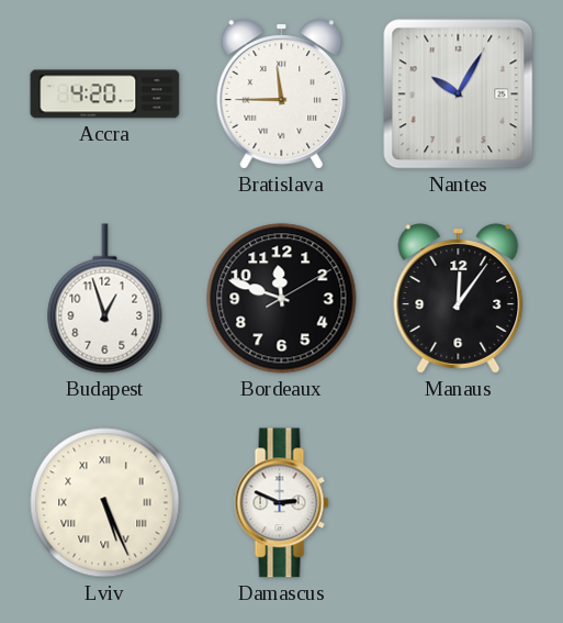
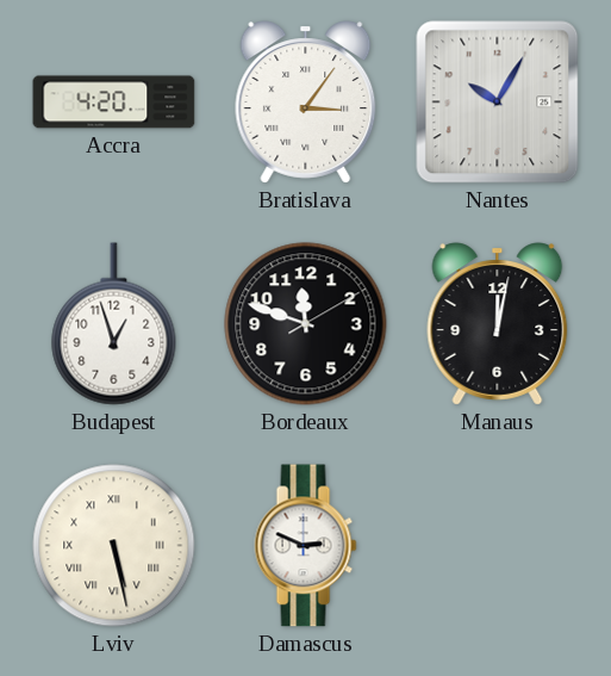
Bratislava: 11:45 -> 3:06
Manaus: 12:06 -> 12:02
Lviv: 5:26 -> 5:28
